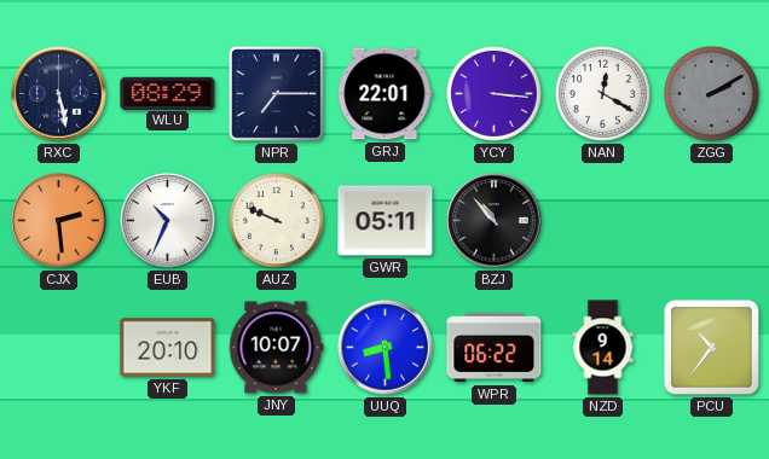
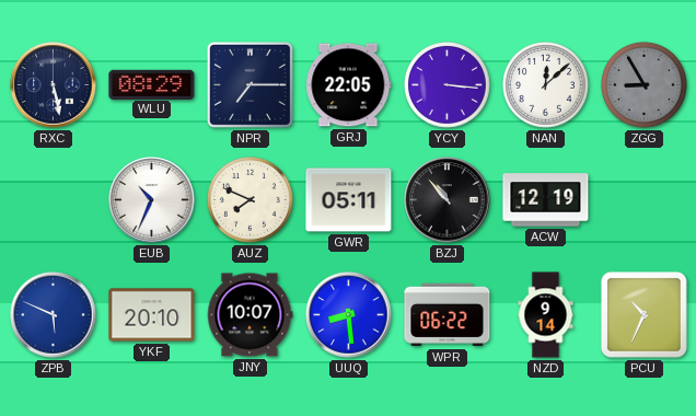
GRJ: 22:01 -> 22:05
NAN: 12:20 -> 12:08
ZGG: 2:10 -> 8:55
CJX: 2:29 -> none
AUZ: 9:49 -> 7:49
ACW: none -> 12:19
ZPB: none -> 5:49
PCU: 10:36 -> 10:34
